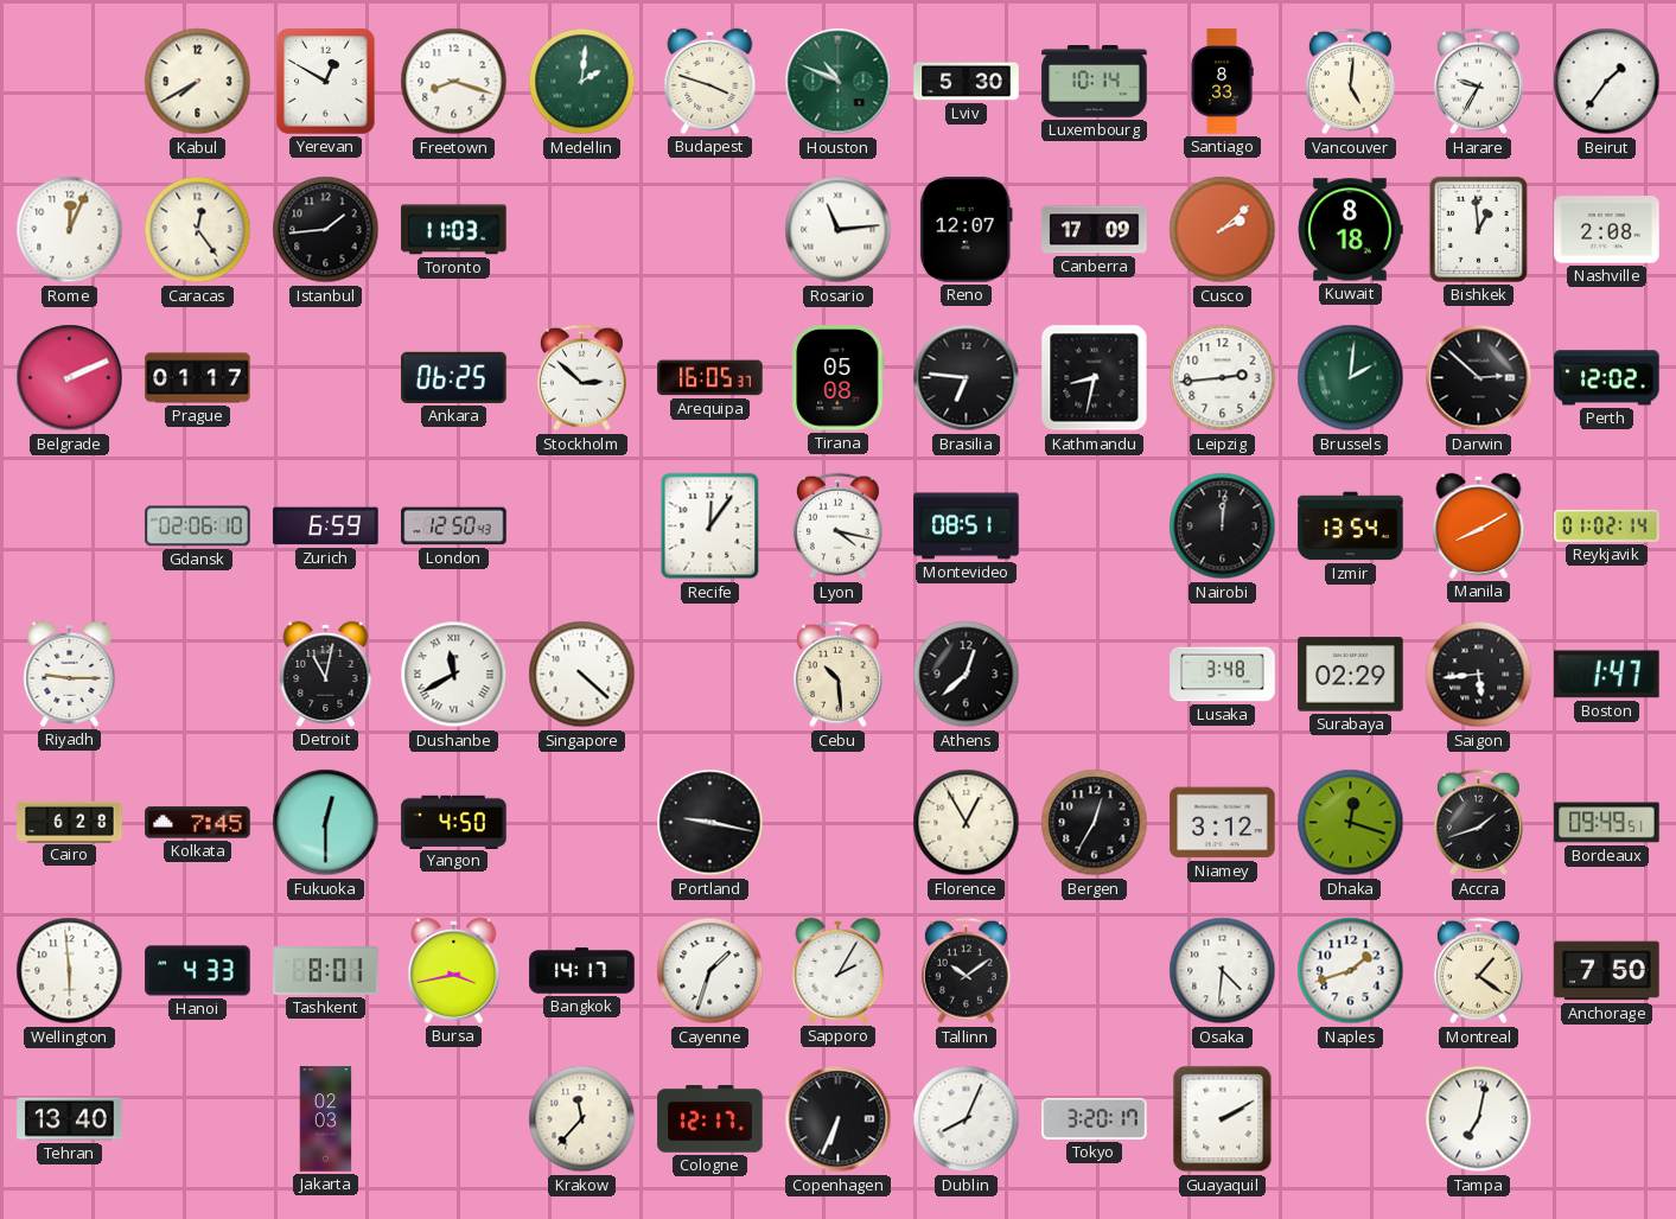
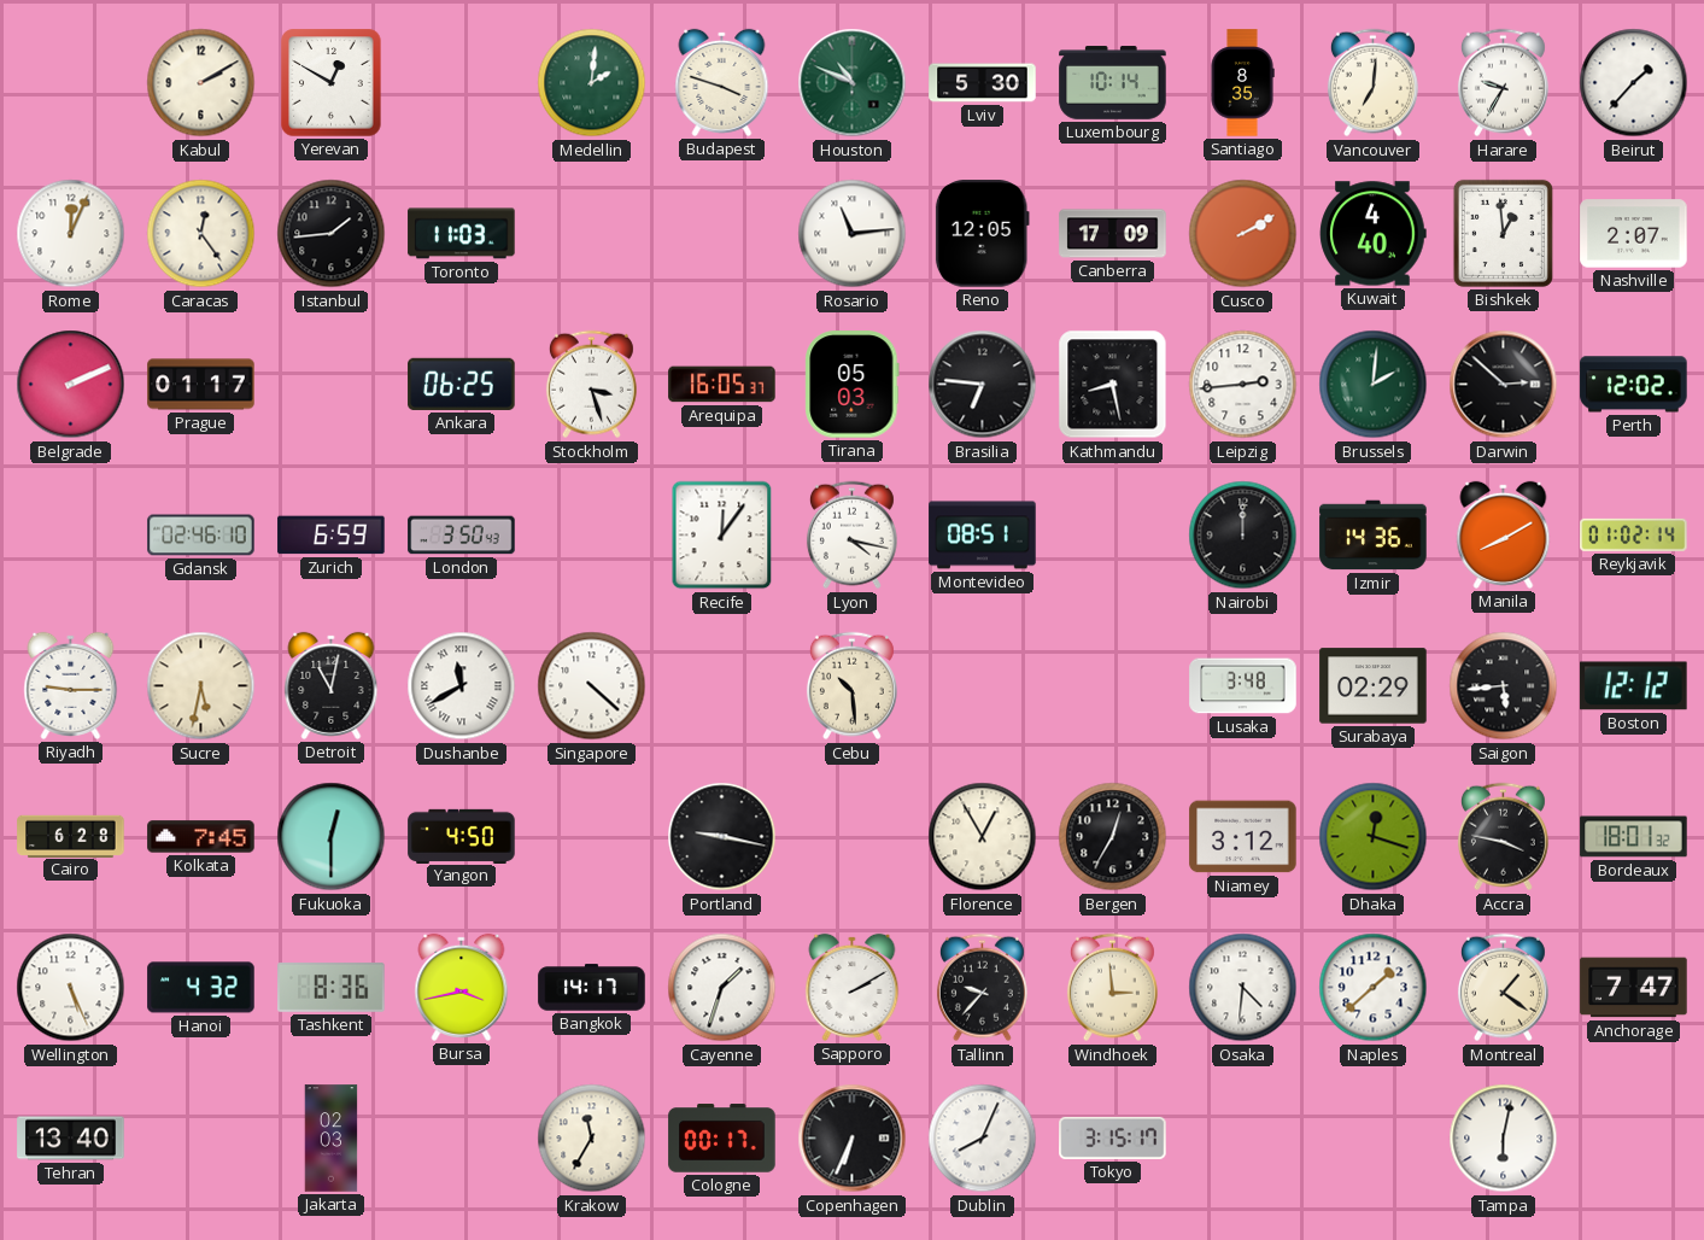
Kabul: 7:40 -> 2:10
Freetown: 8:18 -> none
Santiago: 8:33 -> 8:35
Vancouver: 5:01 -> 7:01
Beirut: 1:36 -> 1:37
Reno: 12:07 -> 12:05
Cusco: 2:08 -> 2:10
Kuwait: 8:18 -> 4:40
Nashville: 2:08 -> 2:07
Stockholm: 2:52 -> 3:27
Tirana: 05:08 -> 05:03
Kathmandu: 8:32 -> 8:28
Gdansk: 02:06 -> 02:46
London: 12:50 -> 3:50
Nairobi: 12:01 -> 12:00
Izmir: 13:54 -> 14:36
Sucre: none -> 5:32
Athens: 12:38 -> none
Boston: 1:47 -> 12:12
Accra: 1:42 -> 3:47
Bordeaux: 09:49 -> 18:01
Wellington: 5:59 -> 5:26
Hanoi: 4:33 -> 4:32
Tashkent: 8:01 -> 8:36
Sapporo: 2:05 -> 2:10
Tallinn: 10:09 -> 9:37
Windhoek: none -> 2:59
Naples: 1:42 -> 1:38
Anchorage: 7:50 -> 7:47
Krakow: 11:37 -> 11:35
Cologne: 12:17 -> 00:17
Tokyo: 3:20 -> 3:15
Guayaquil: 2:10 -> none
Tampa: 7:02 -> 6:02
